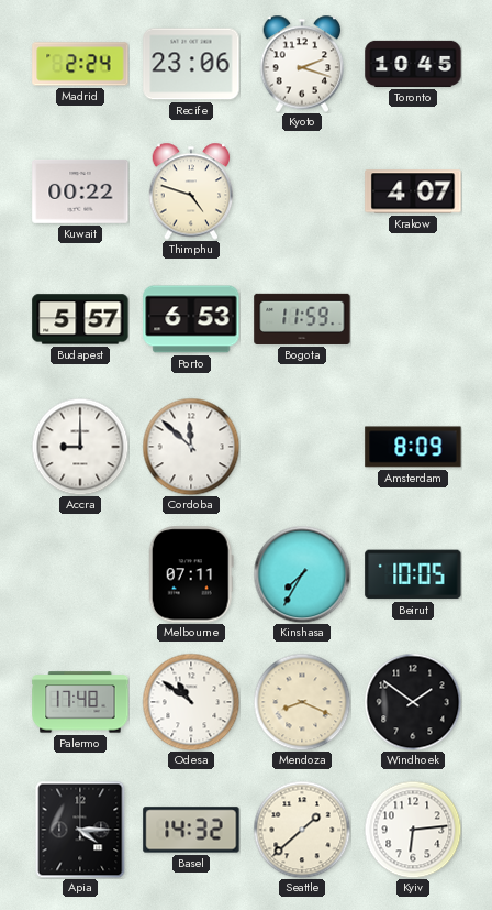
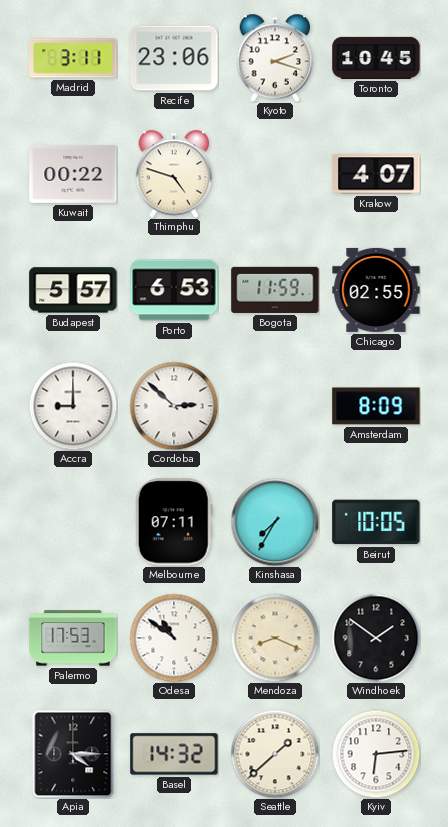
Madrid: 2:24 -> 3:11
Chicago: none -> 02:55
Cordoba: 11:52 -> 2:52
Palermo: 17:48 -> 17:53
